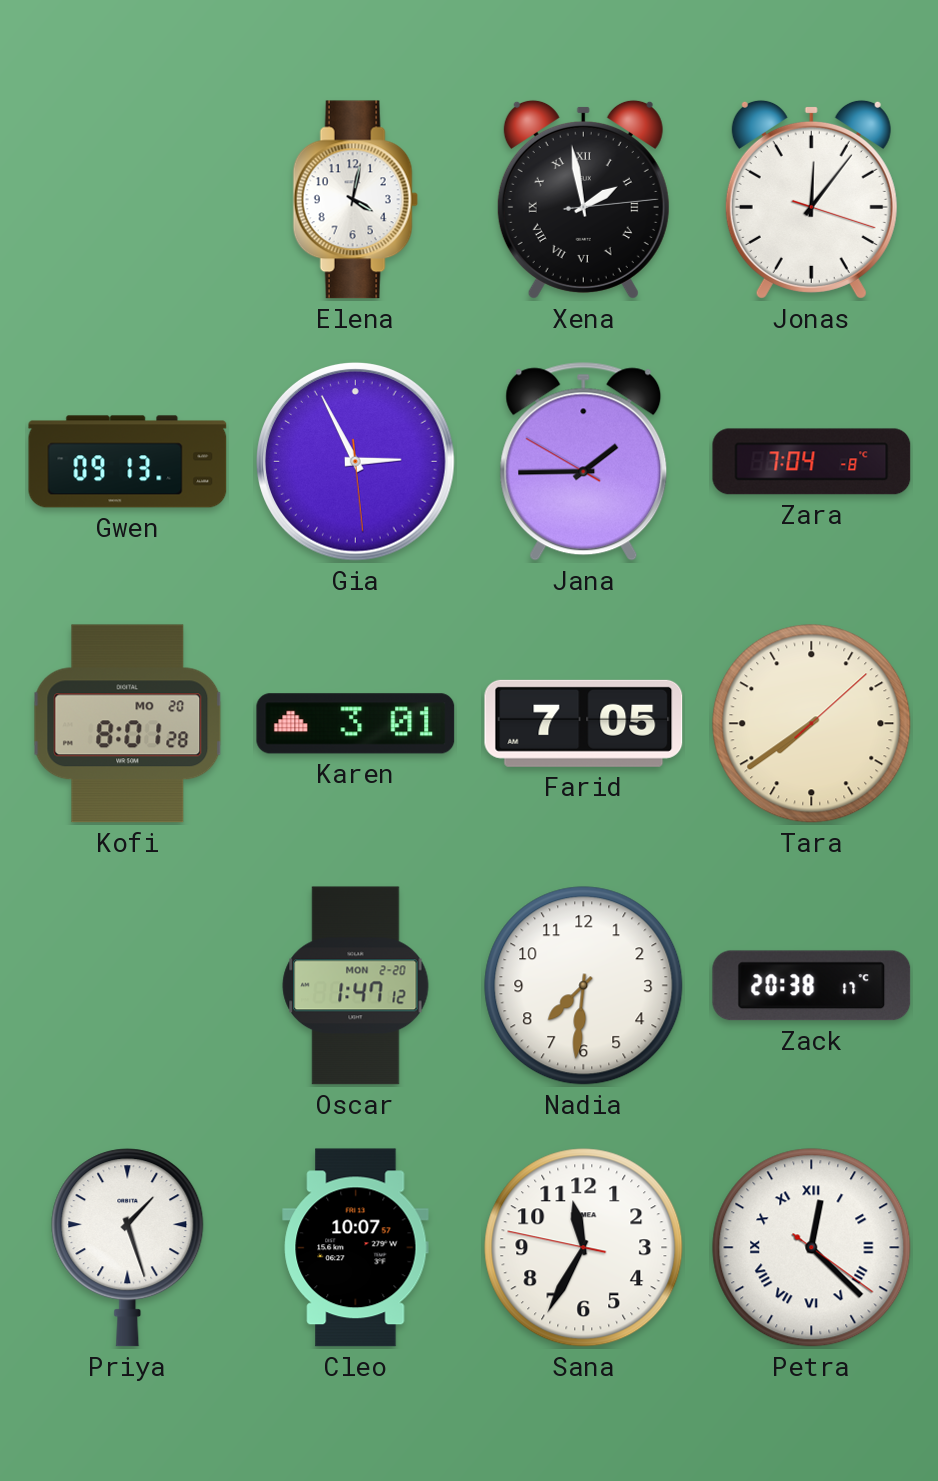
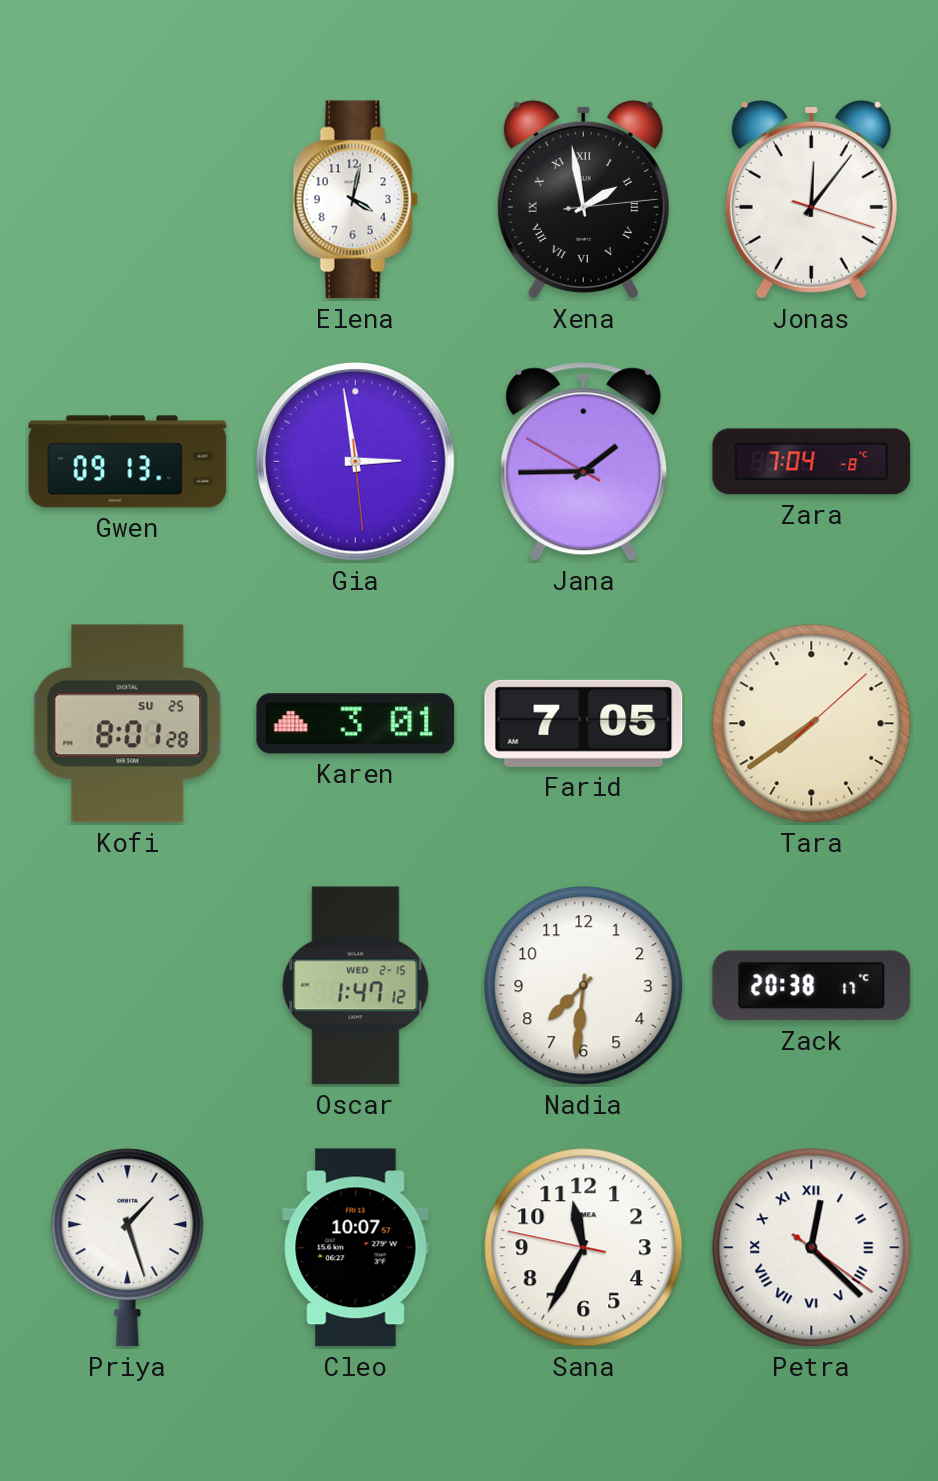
Gia: 2:55 -> 2:58
Kofi date: MO 20 -> SU 25
Oscar date: MON 2-20 -> WED 2-15
